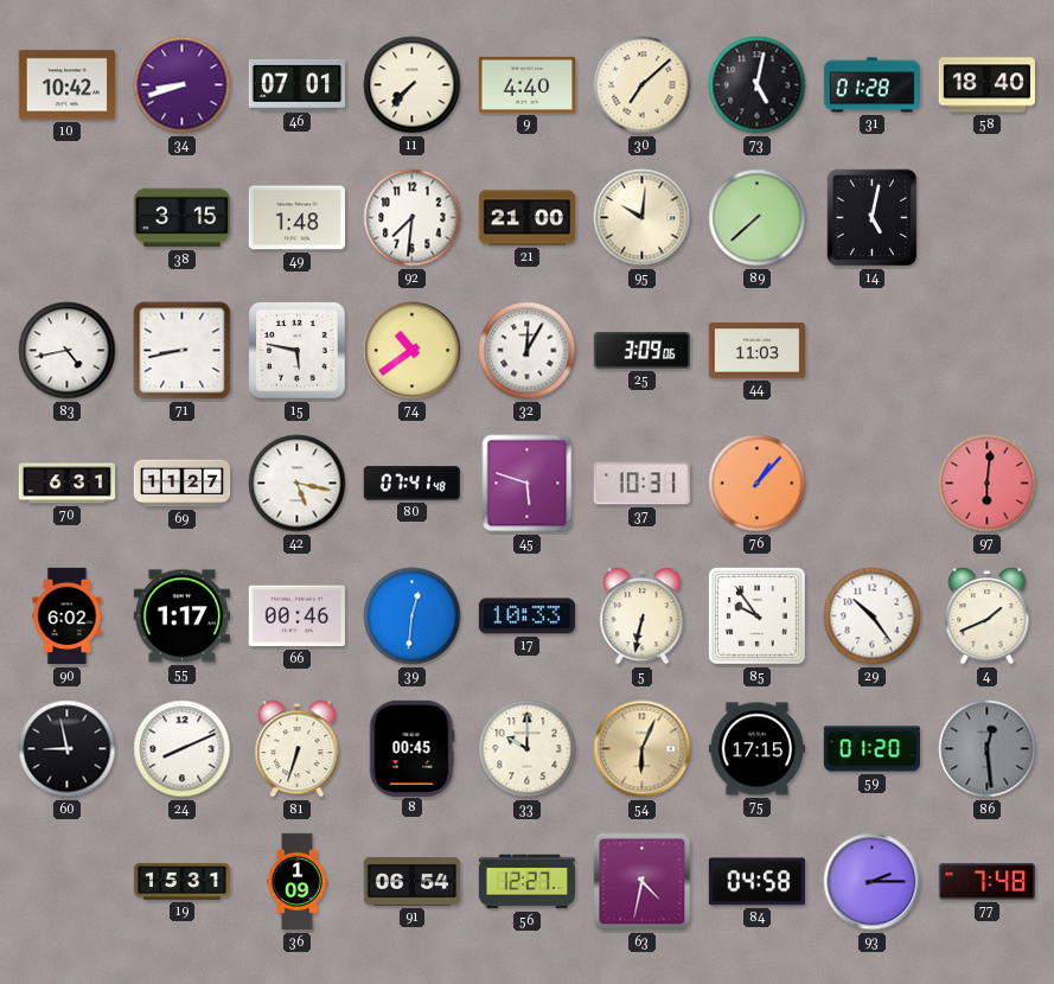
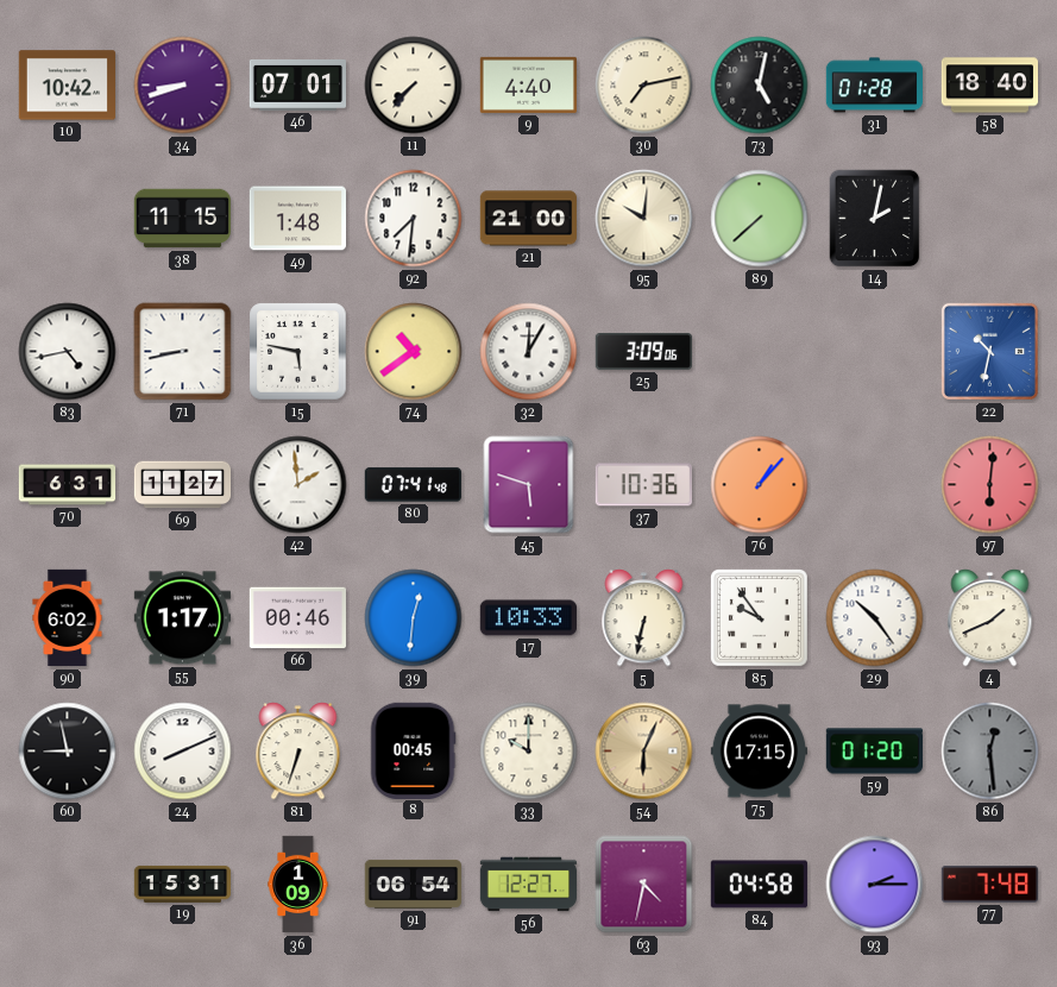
30: 7:08 -> 7:13
38: 3:15 -> 11:15
14: 5:02 -> 2:02
44: 11:03 -> none
22: none -> 10:32
42: 5:17 -> 1:59
37: 10:31 -> 10:36
